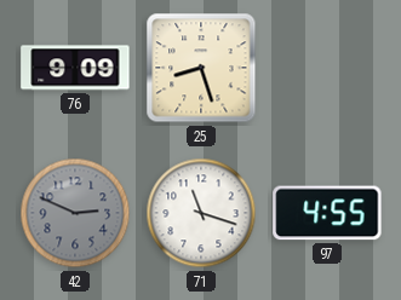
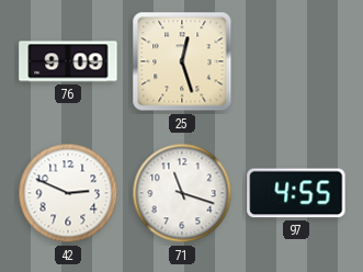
25: 8:27 -> 12:27
42 dial: grey -> white
